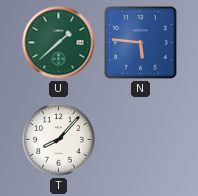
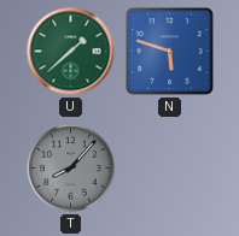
N: 5:46 -> 5:48
T dial: white -> grey
